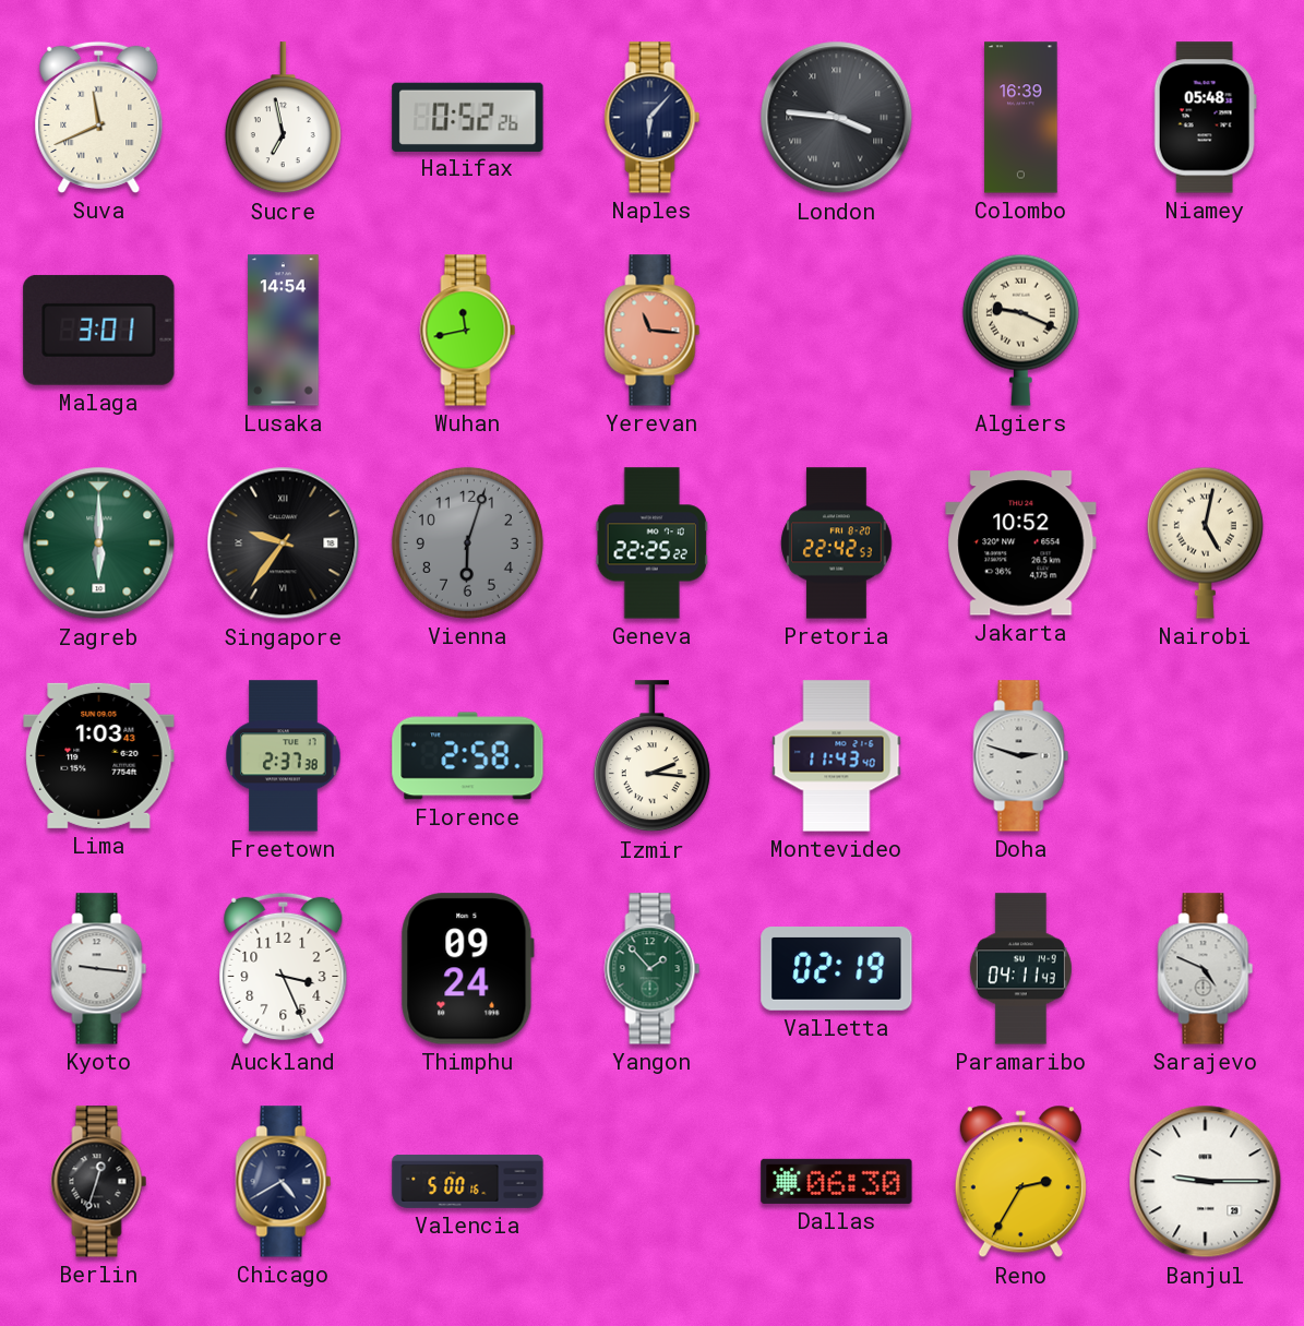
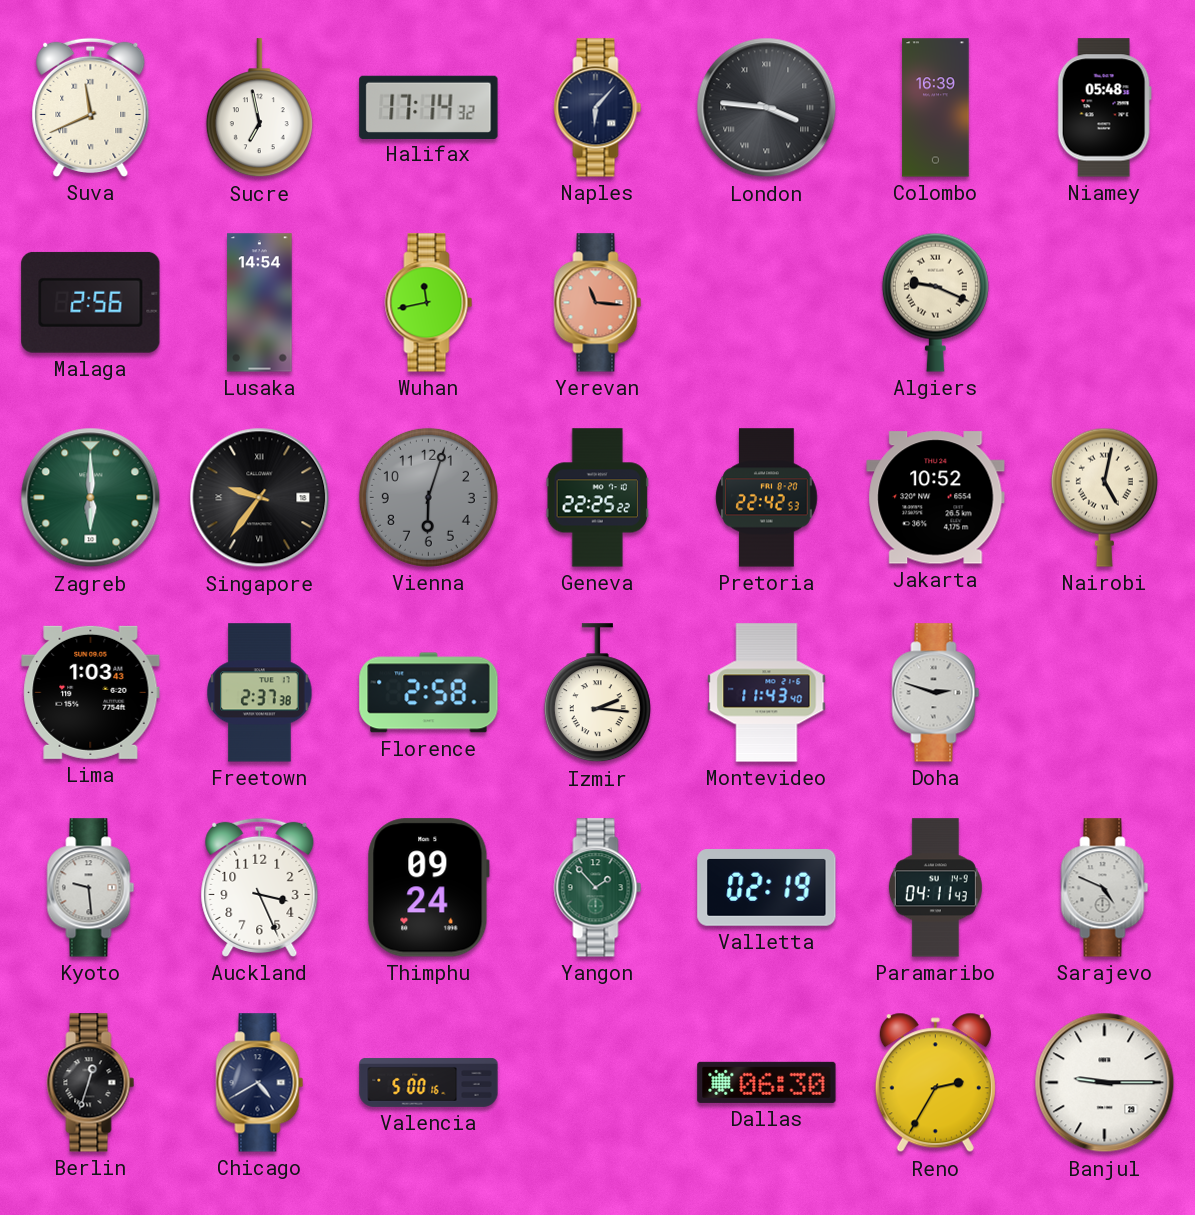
Halifax: 0:52 -> 17:14
Malaga: 3:01 -> 2:56
Kyoto: 9:16 -> 9:29
